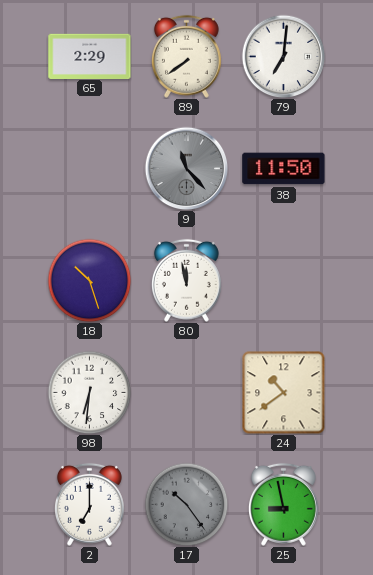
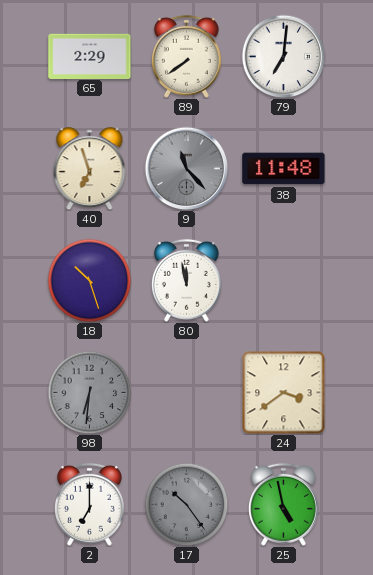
40: none -> 6:57
38: 11:50 -> 11:48
98 dial: white -> grey
24: 10:39 -> 3:39
25: 8:58 -> 4:58
